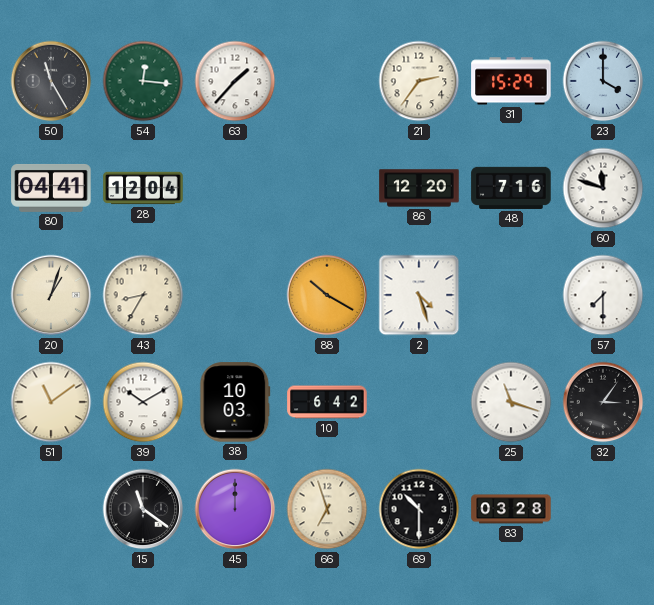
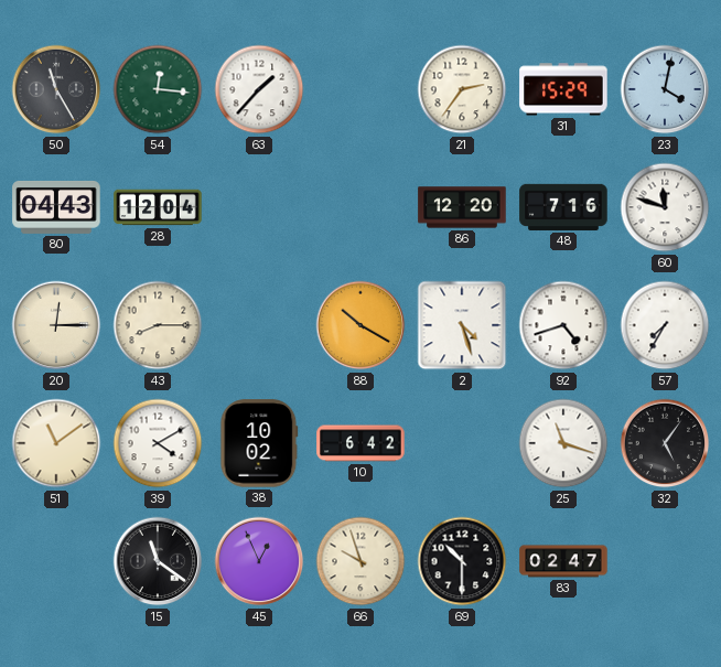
23: 4:00 -> 4:02
80: 04:41 -> 04:43
20: 1:03 -> 12:15
43: 8:35 -> 8:15
92: none -> 4:42
57: 7:30 -> 7:35
39: 10:10 -> 4:10
38: 10:03 -> 10:02
32: 3:06 -> 5:06
45: 12:00 -> 12:56
66: 6:57 -> 9:57
83: 03:28 -> 02:47
